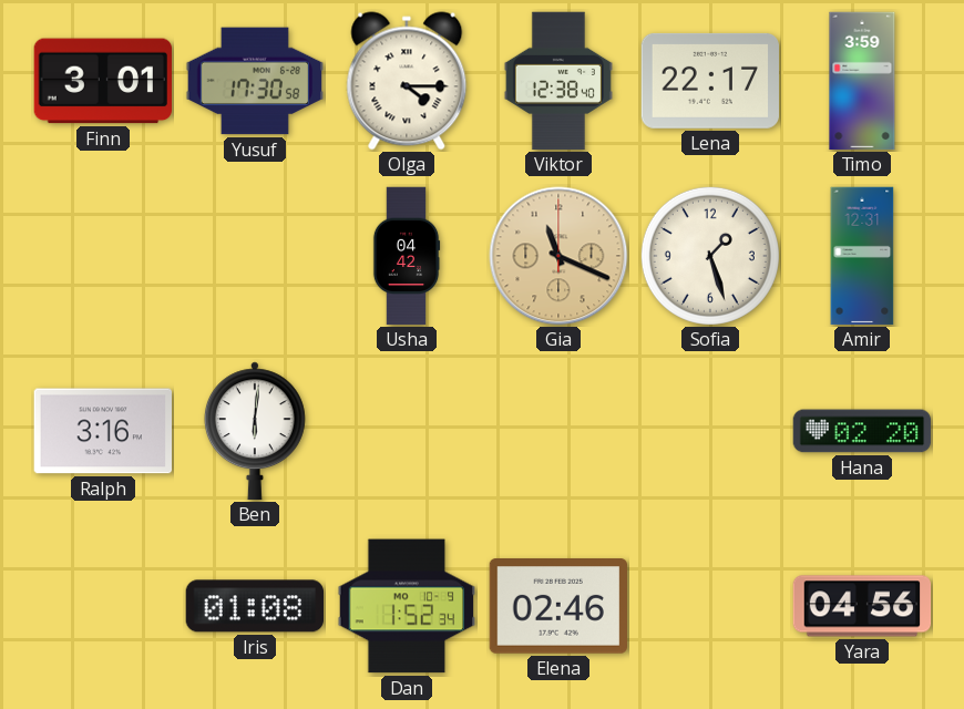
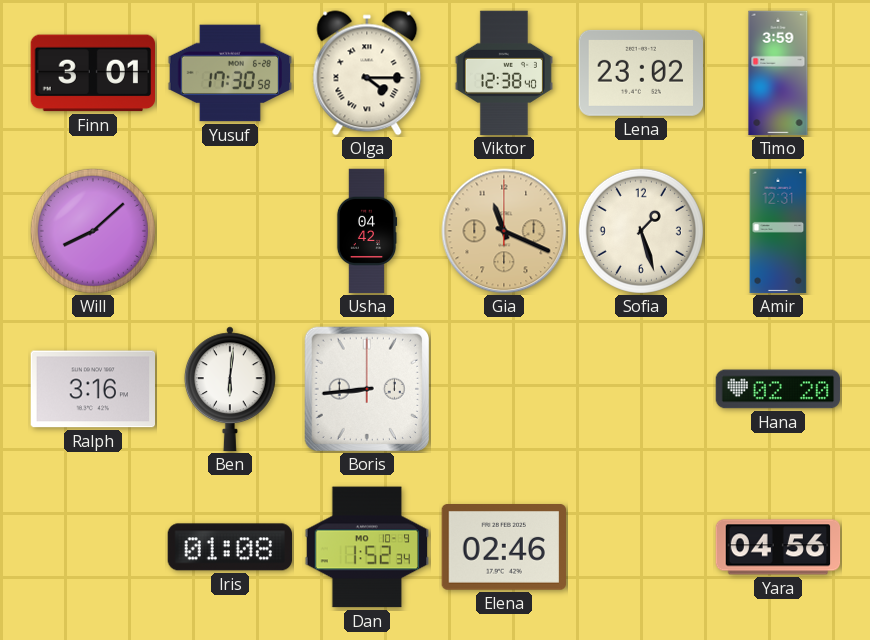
Lena: 22:17 -> 23:02
Will: none -> 8:08
Boris: none -> 8:44
